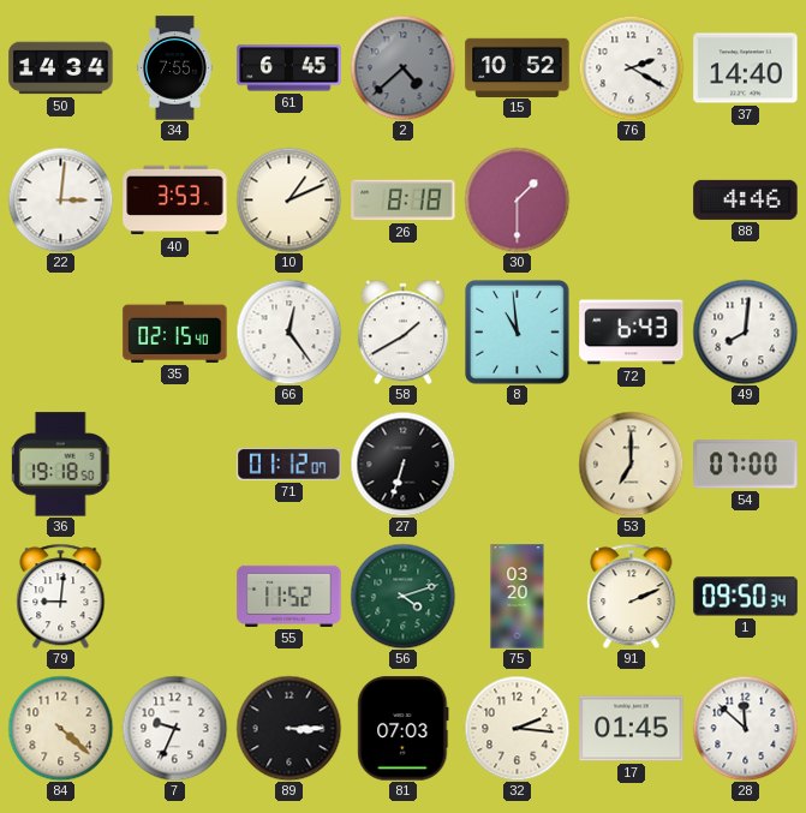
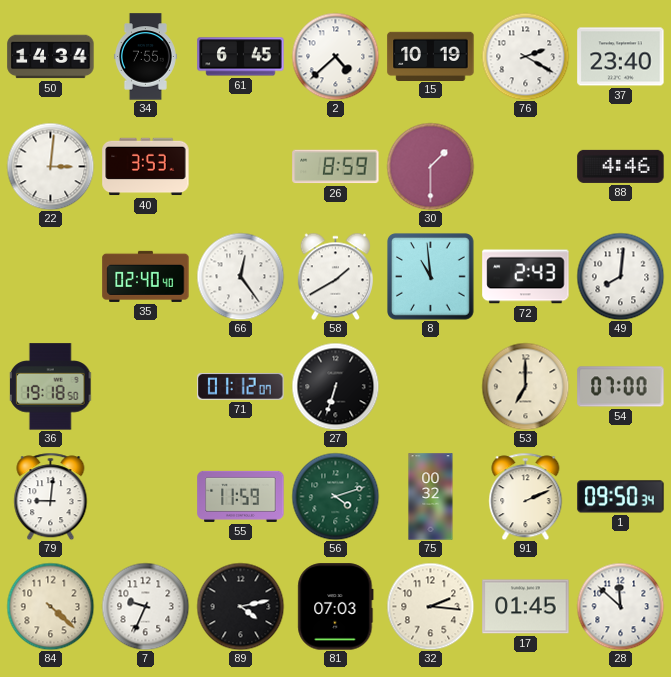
2 dial: grey -> white
15: 10:52 -> 10:19
37: 14:40 -> 23:40
10: 1:11 -> none
26: 8:18 -> 8:59
35: 02:15 -> 02:40
72: 6:43 -> 2:43
55: 11:52 -> 11:59
75: 03:20 -> 00:32
89: 3:15 -> 4:13
